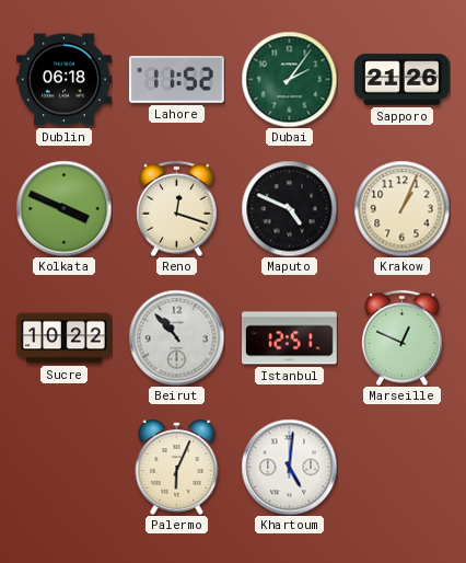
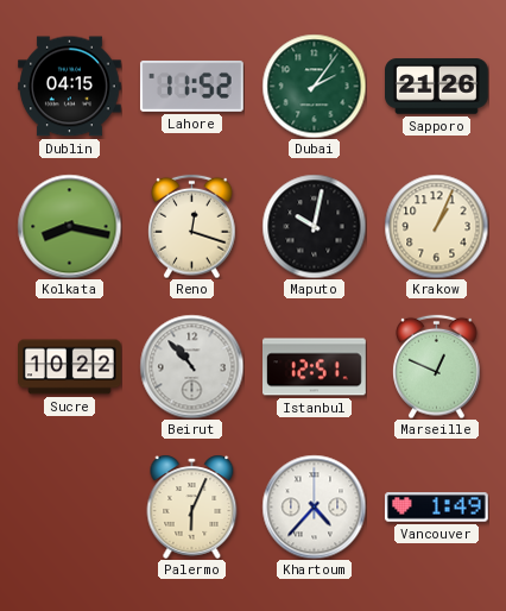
Dublin: 06:18 -> 04:15
Kolkata: 3:49 -> 8:17
Maputo: 4:49 -> 10:02
Khartoum: 5:01 -> 4:37
Vancouver: none -> 1:49
